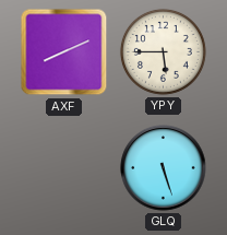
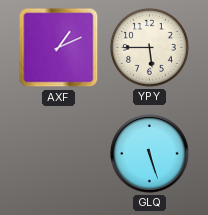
AXF: 8:11 -> 1:11
